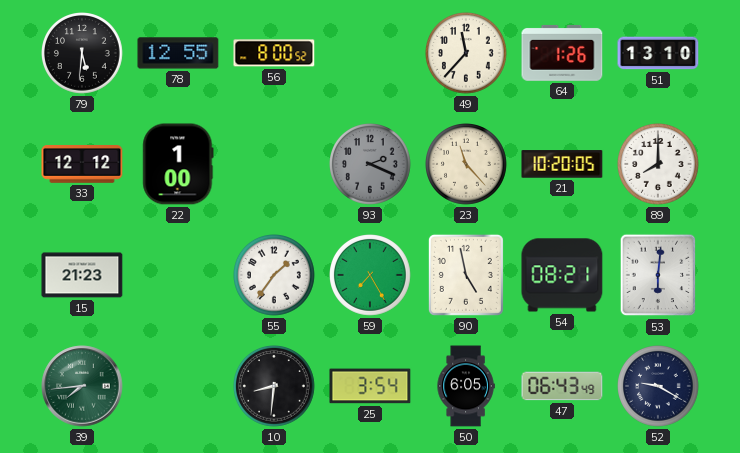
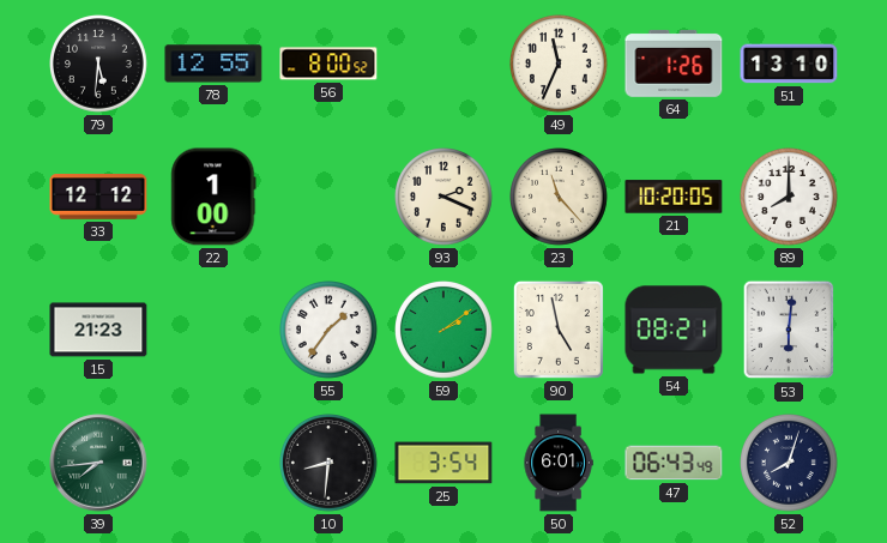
49: 11:37 -> 11:34
93 dial: grey -> cream
59: 7:25 -> 2:09
50: 6:05 -> 6:01
52: 9:20 -> 8:03
